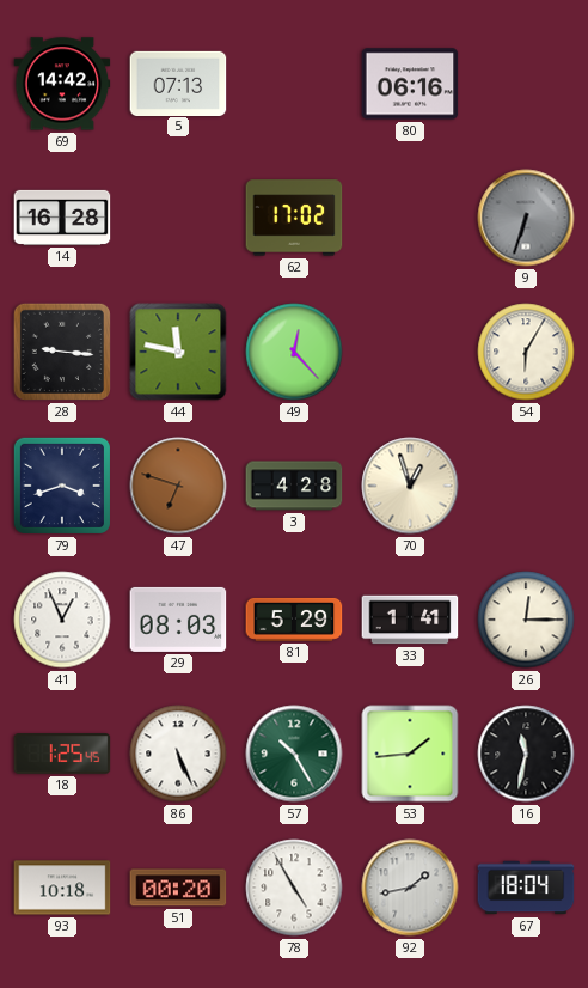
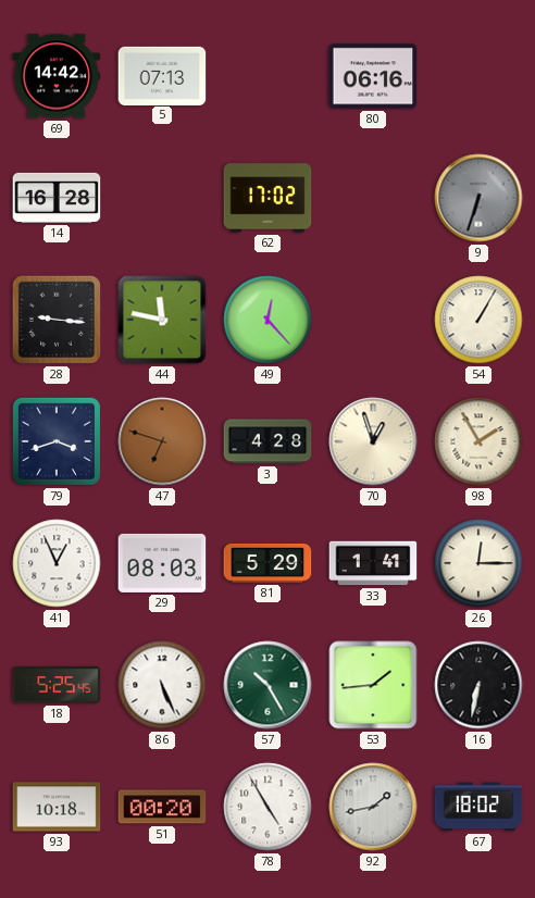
54: 6:05 -> 1:05
98: none -> 1:55
18: 1:25 -> 5:25
16: 11:32 -> 6:32
67: 18:04 -> 18:02
